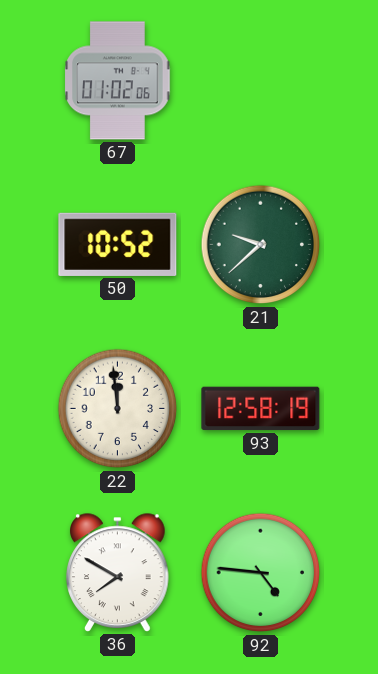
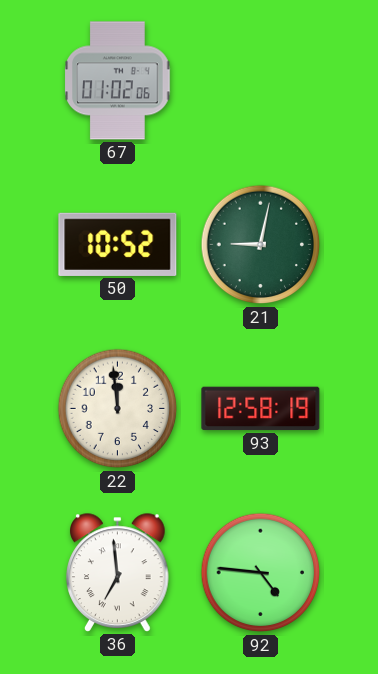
21: 9:38 -> 9:02
36: 7:50 -> 6:59
